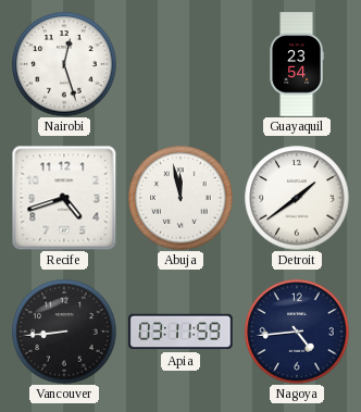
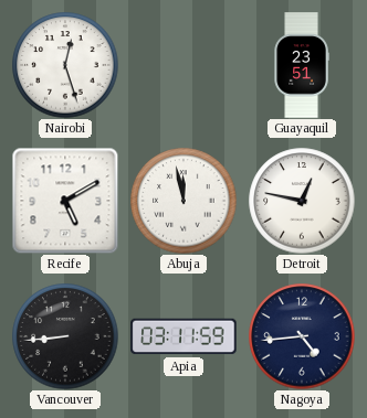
Guayaquil: 23:54 -> 23:51
Recife: 4:42 -> 5:10
Detroit: 1:39 -> 12:47
